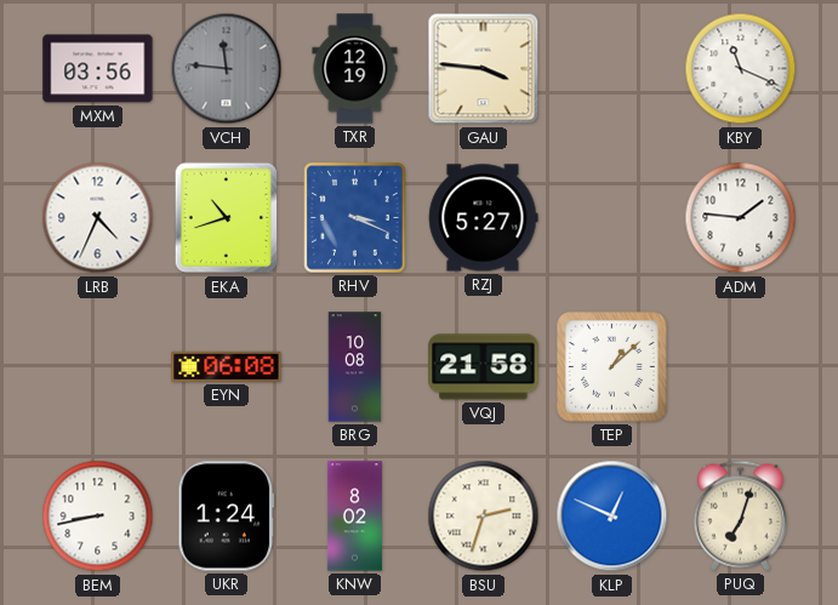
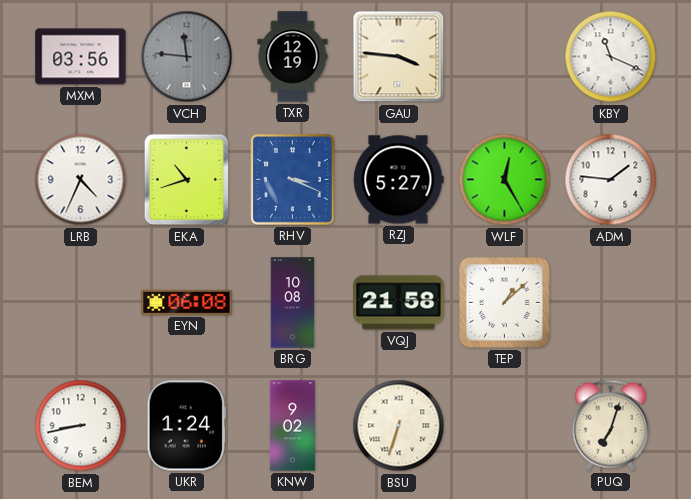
WLF: none -> 12:25
KNW: 8:02 -> 9:02
BSU: 2:33 -> 6:33
KLP: 12:49 -> none
